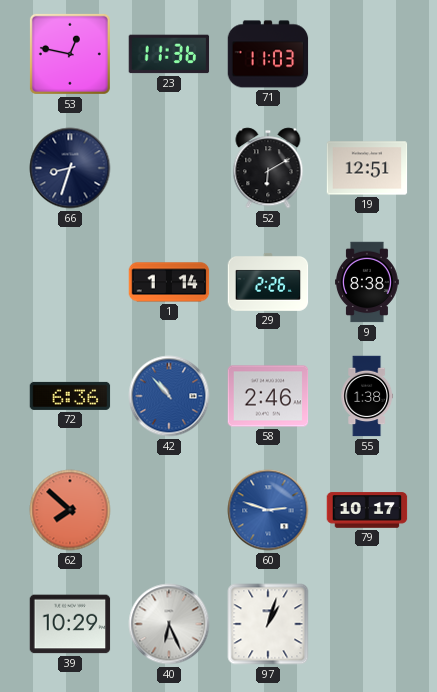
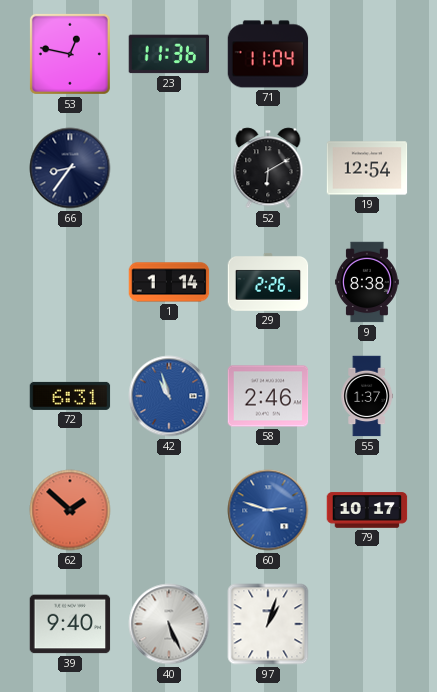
71: 11:03 -> 11:04
66: 8:33 -> 8:36
19: 12:51 -> 12:54
72: 6:36 -> 6:31
42: 10:53 -> 10:57
55: 1:38 -> 1:37
62: 7:52 -> 1:52
39: 10:29 -> 9:40
40: 6:26 -> 5:26
